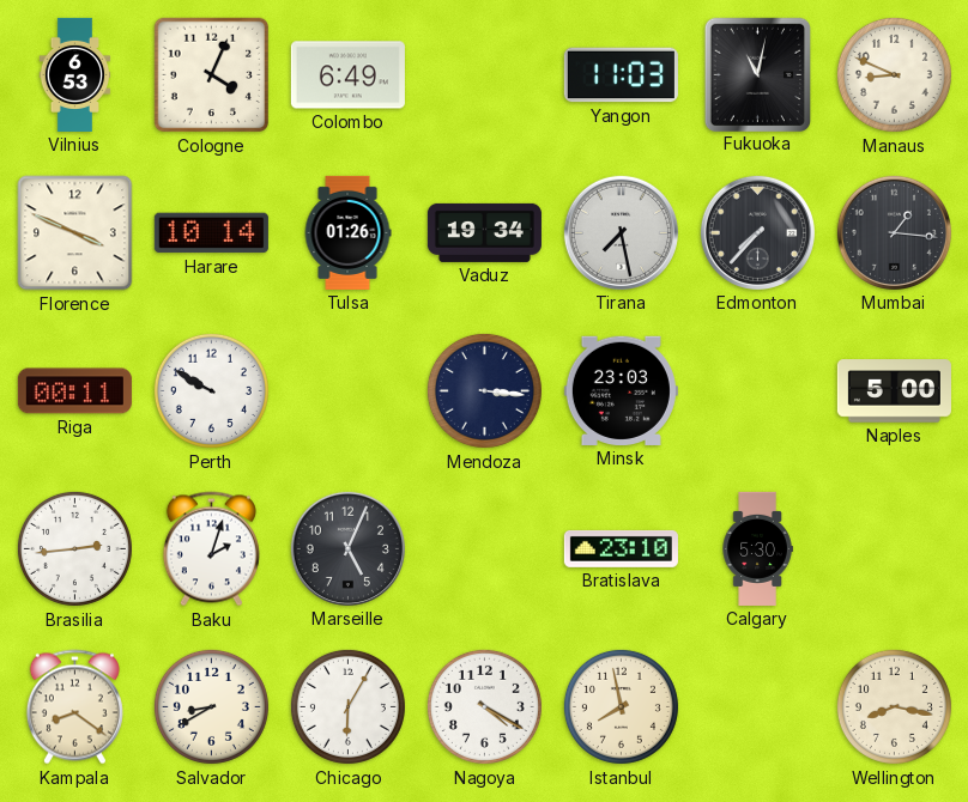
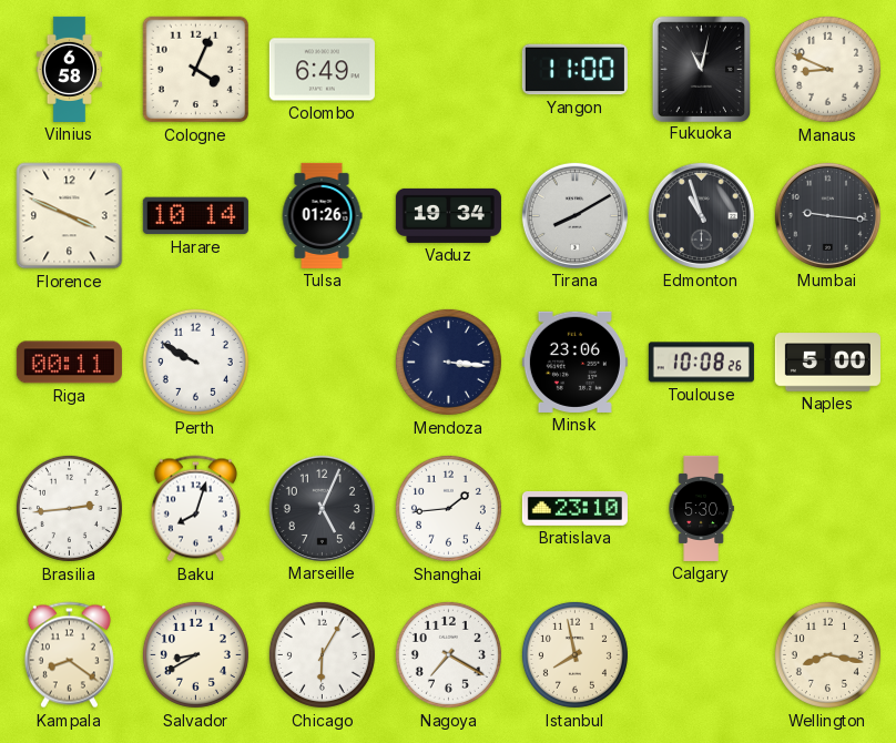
Vilnius: 6:53 -> 6:58
Yangon: 11:03 -> 11:00
Tirana: 7:28 -> 8:10
Edmonton: 7:37 -> 10:57
Mumbai: 1:16 -> 9:16
Minsk: 23:03 -> 23:06
Toulouse: none -> 10:08
Baku: 2:03 -> 8:03
Shanghai: none -> 1:44
Nagoya: 4:20 -> 7:20
